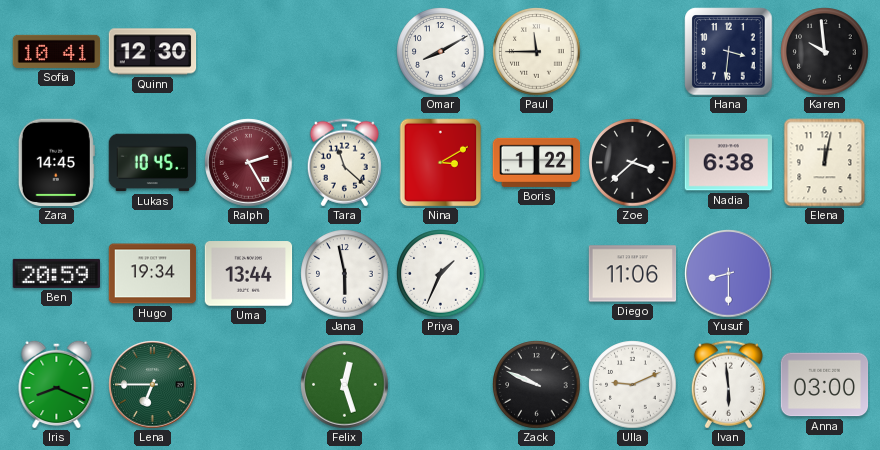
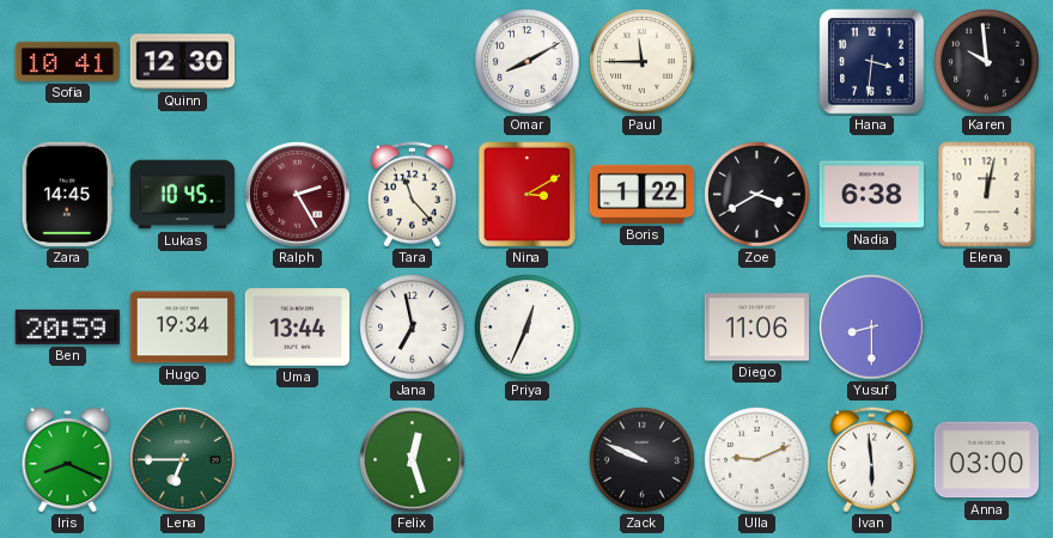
Tara: 11:22 -> 11:23
Zoe: 3:38 -> 3:40
Jana: 5:58 -> 6:58
Priya: 1:34 -> 12:34
